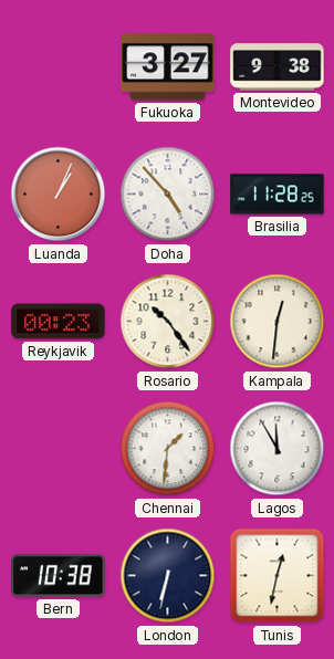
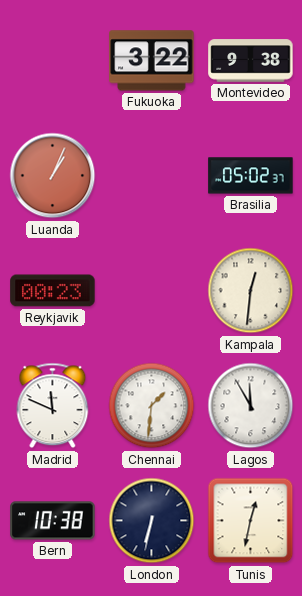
Fukuoka: 3:27 -> 3:22
Doha: 4:53 -> none
Brasilia: 11:28 -> 05:02
Rosario: 10:24 -> none
Madrid: none -> 11:49
